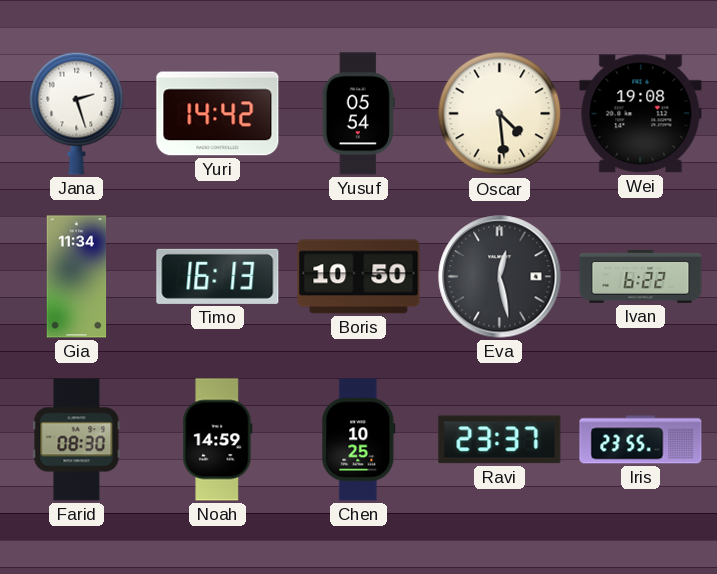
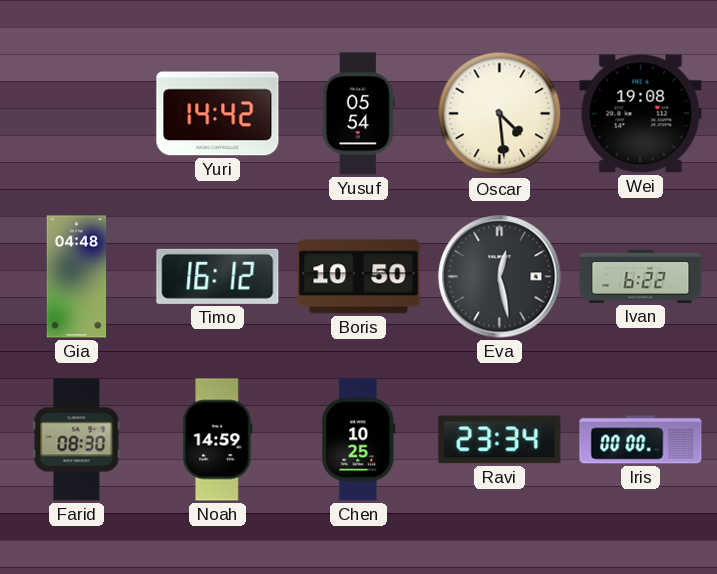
Jana: 2:27 -> none
Gia: 11:34 -> 04:48
Timo: 16:13 -> 16:12
Ravi: 23:37 -> 23:34
Iris: 23:55 -> 00:00
